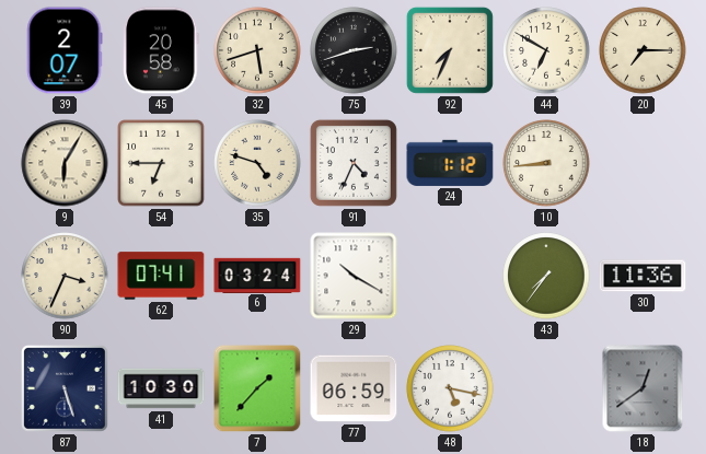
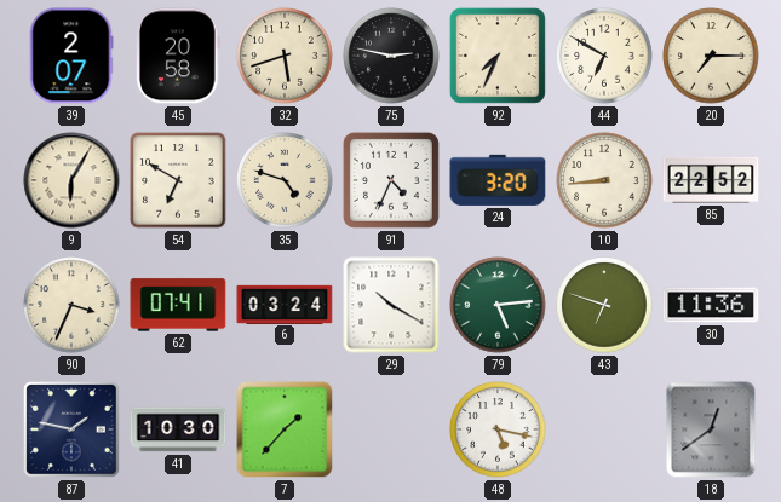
75: 2:42 -> 2:47
54: 6:45 -> 6:50
24: 1:12 -> 3:20
85: none -> 22:52
79: none -> 5:14
43: 7:36 -> 6:48
87: 5:27 -> 1:47
77: 06:59 -> none
